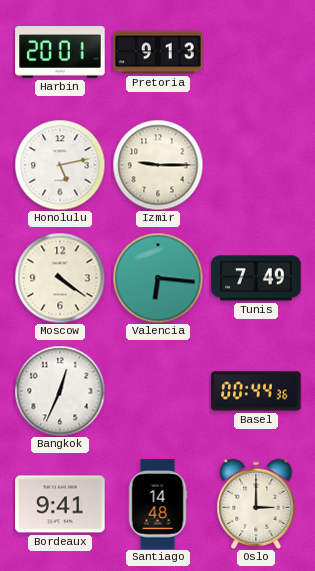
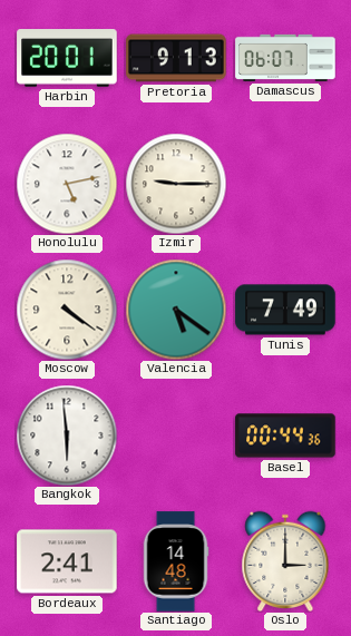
Damascus: none -> 06:07
Valencia: 6:16 -> 5:21
Bangkok: 12:34 -> 5:59
Bordeaux: 9:41 -> 2:41
